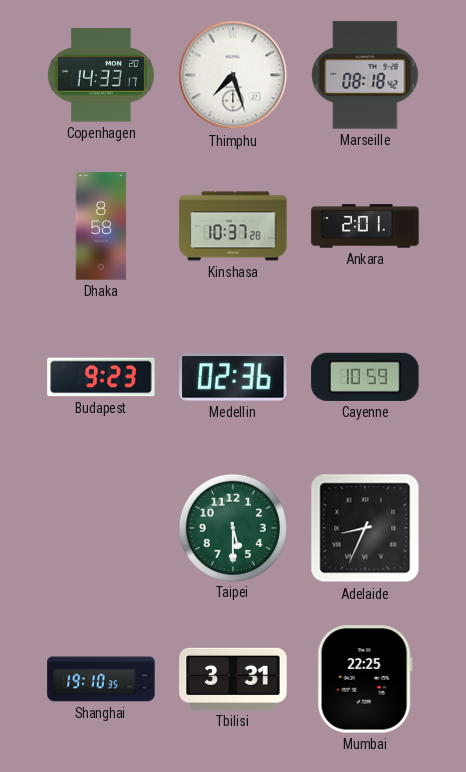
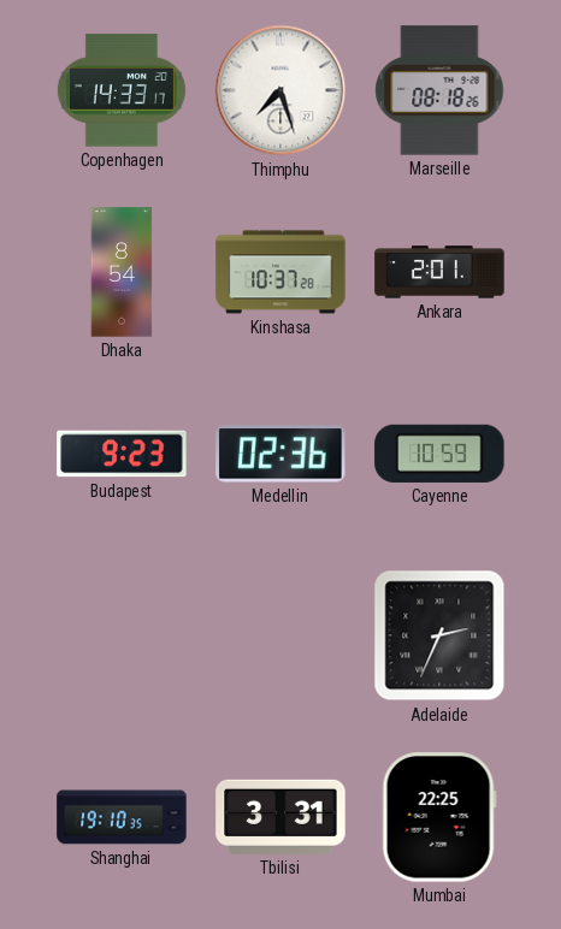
Marseille: 08:18:42 -> 08:18:26
Dhaka: 8:58 -> 8:54
Taipei: 5:30 -> none
Adelaide: 8:34 -> 2:34
